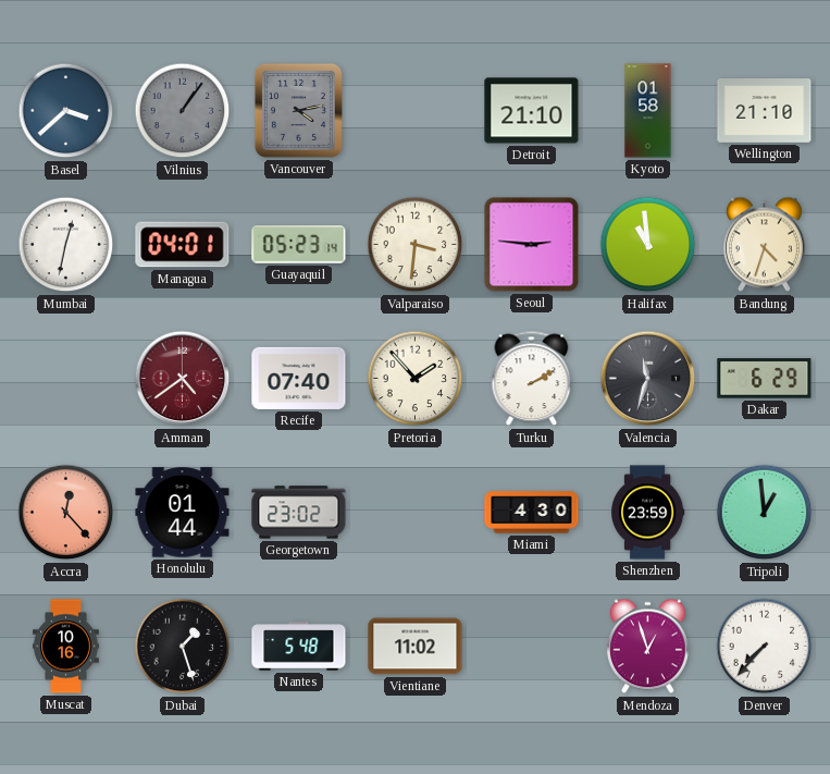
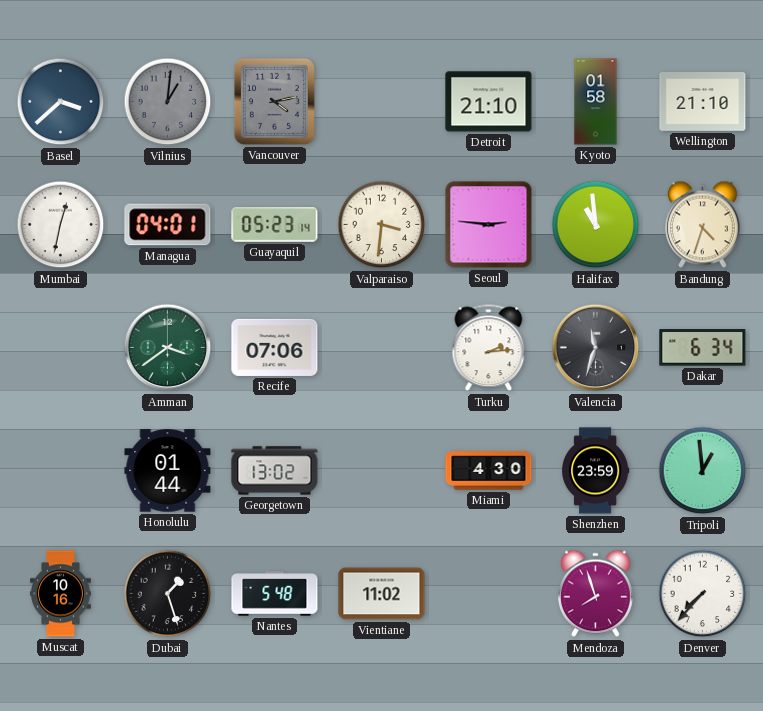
Vilnius: 1:06 -> 1:01
Amman: 4:39 -> 3:39
Amman dial: burgundy -> green
Recife: 07:40 -> 07:06
Pretoria: 1:53 -> none
Turku: 2:10 -> 2:14
Dakar: 6:29 -> 6:34
Accra: 12:23 -> none
Georgetown: 23:02 -> 13:02
Mendoza: 12:57 -> 7:57
